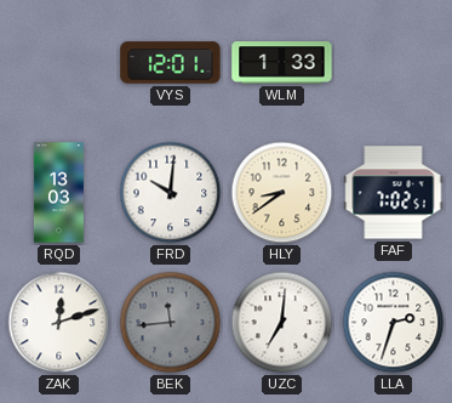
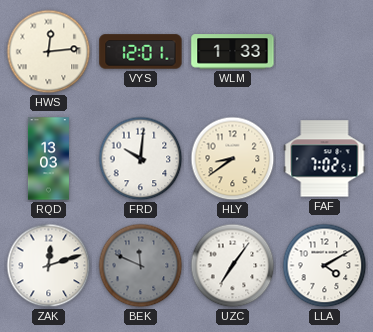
HWS: none -> 12:14
BEK: 11:44 -> 11:49
UZC: 7:01 -> 7:06
LLA: 2:33 -> 4:10
